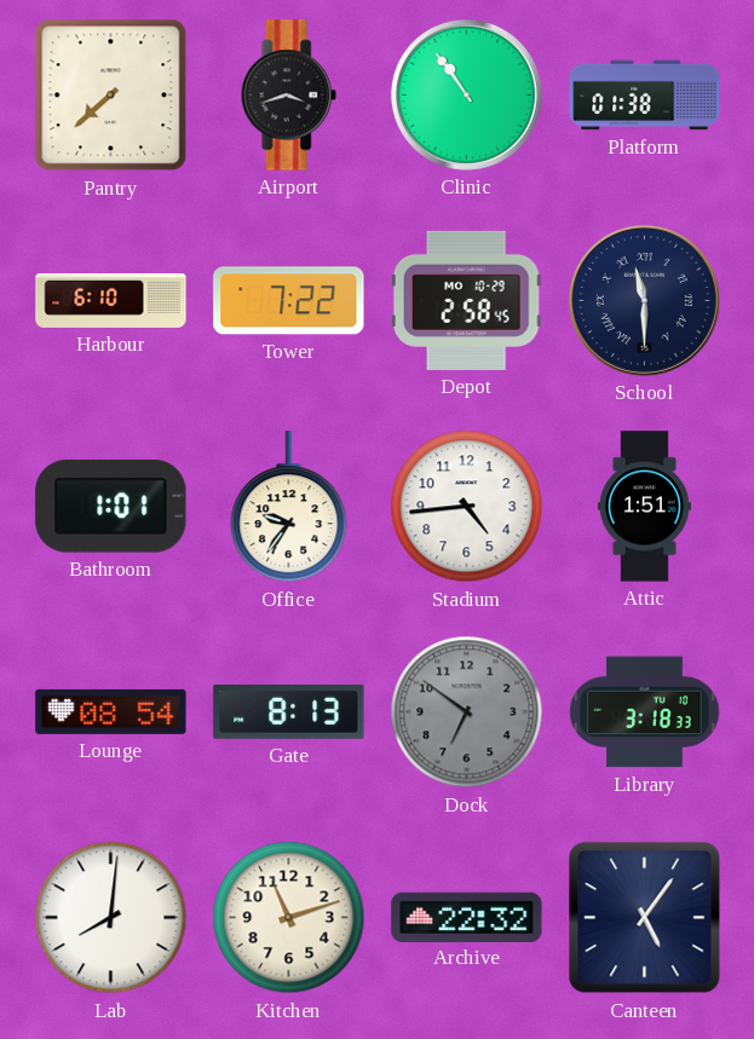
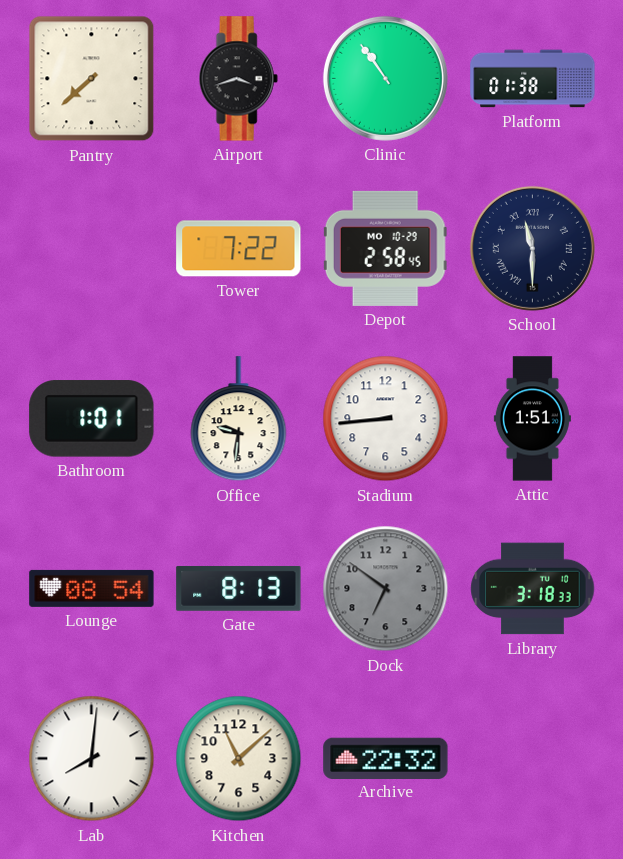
Harbour: 6:10 -> none
Office: 9:36 -> 9:31
Stadium: 4:44 -> 8:44
Kitchen: 11:12 -> 11:08
Canteen: 5:06 -> none
